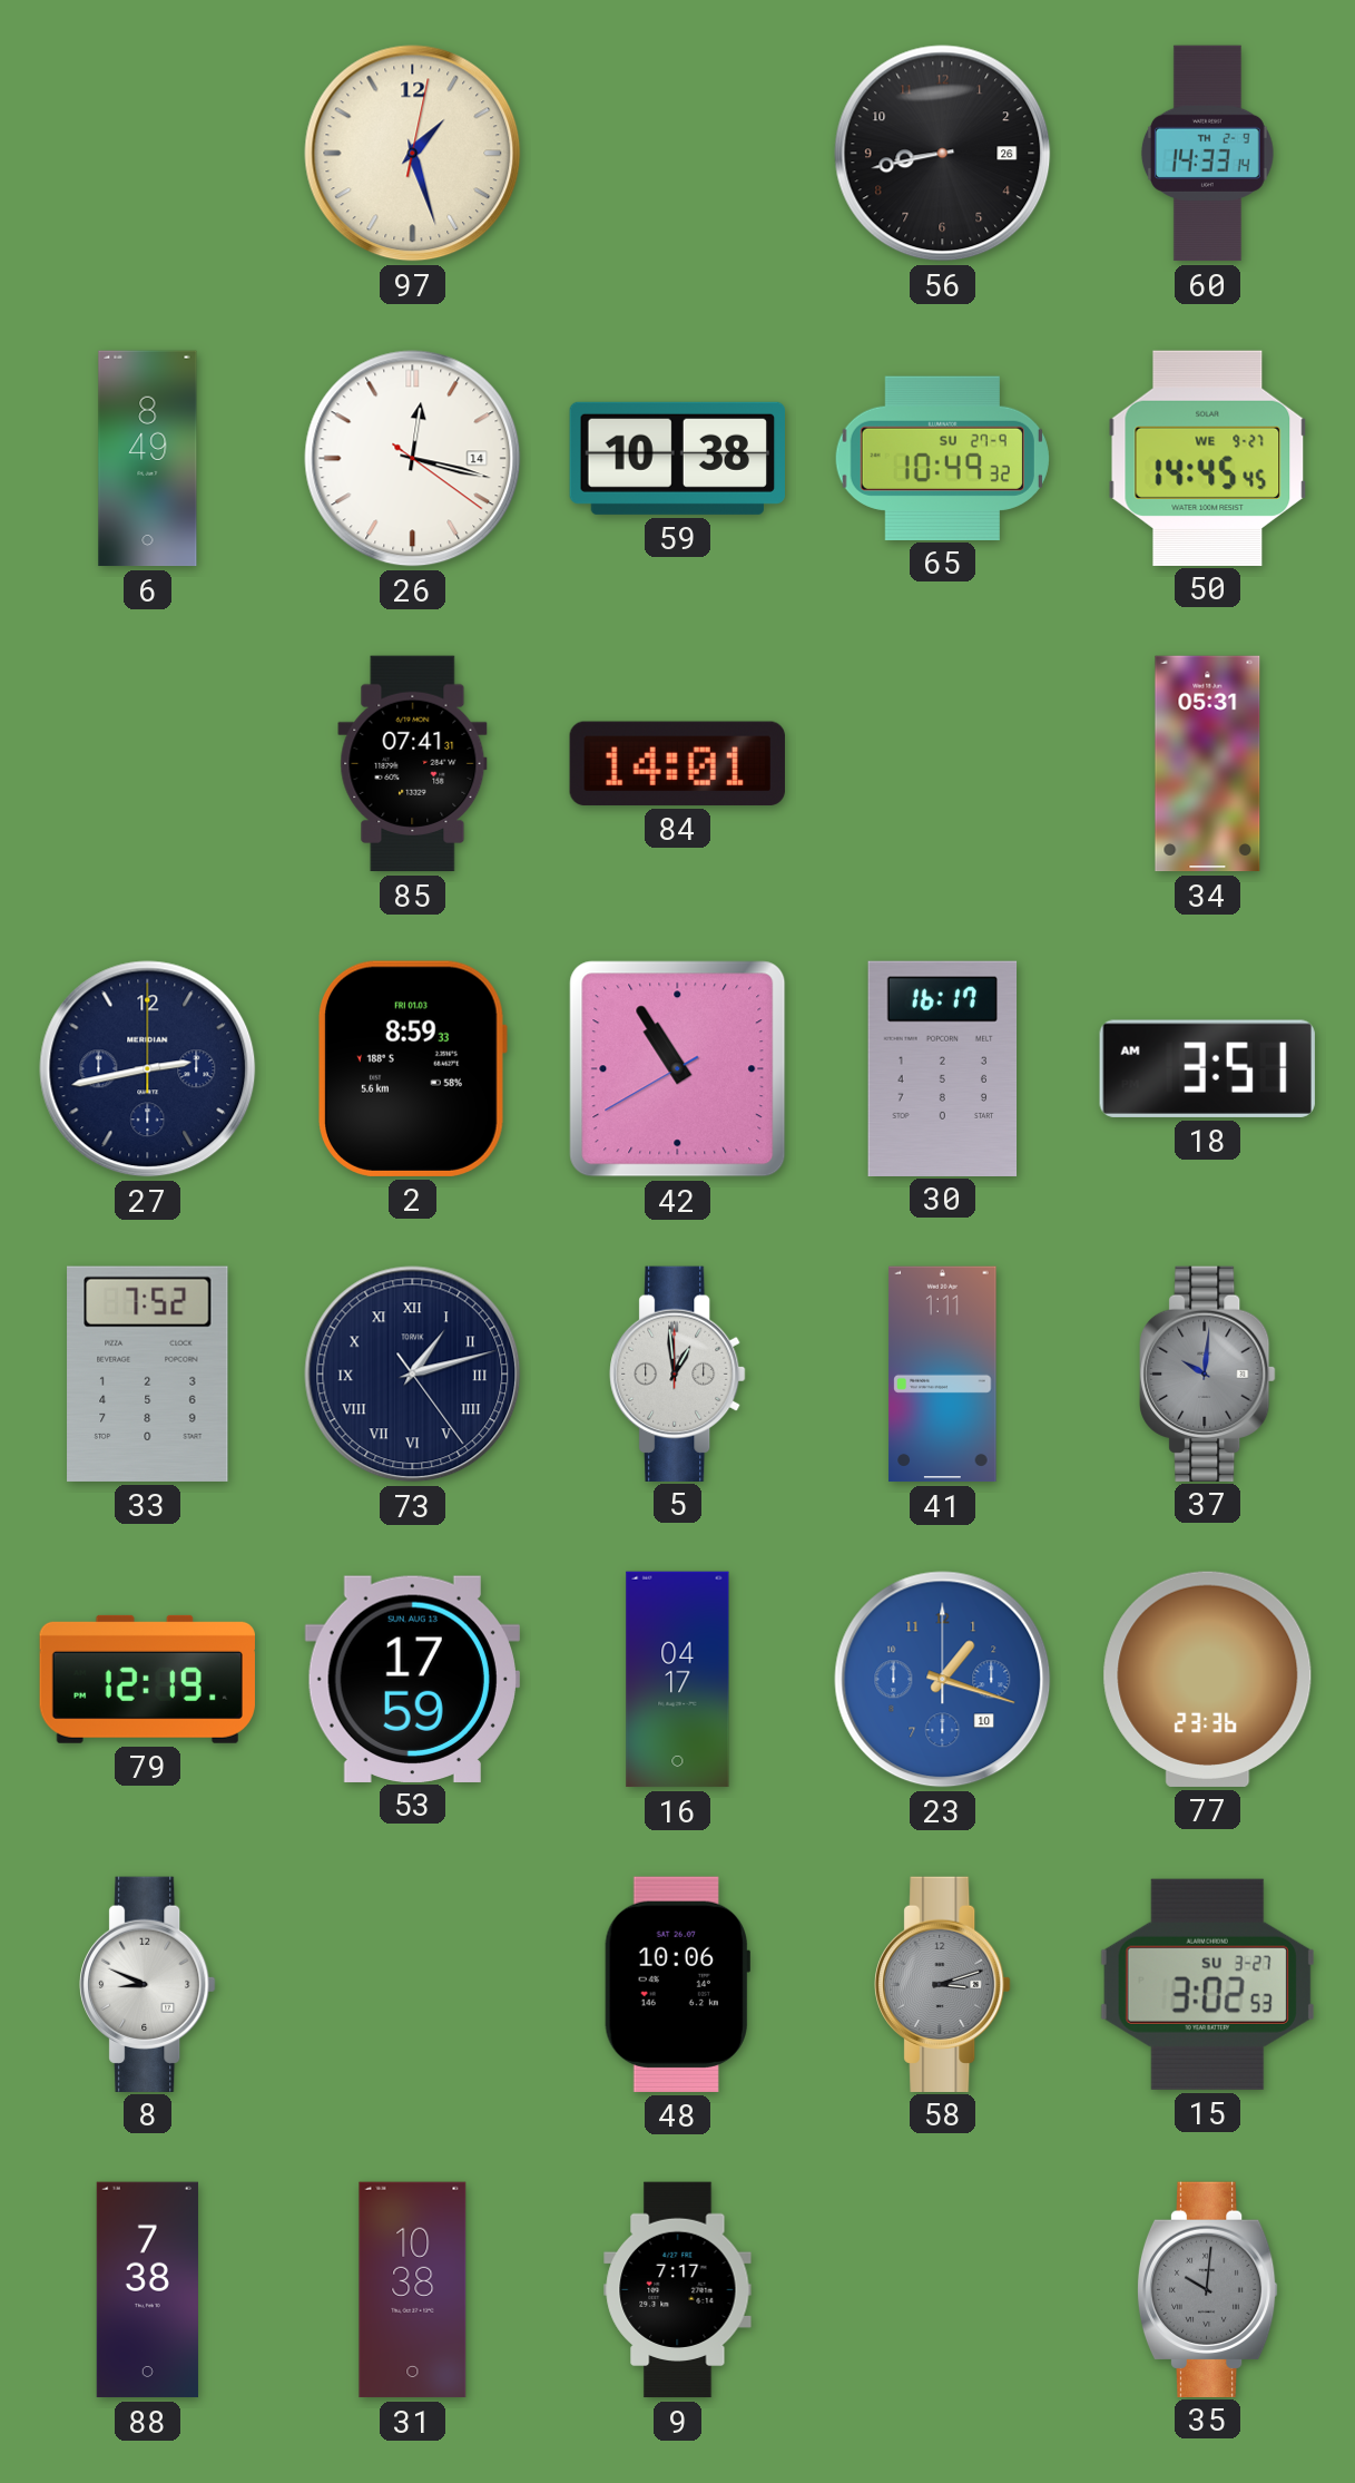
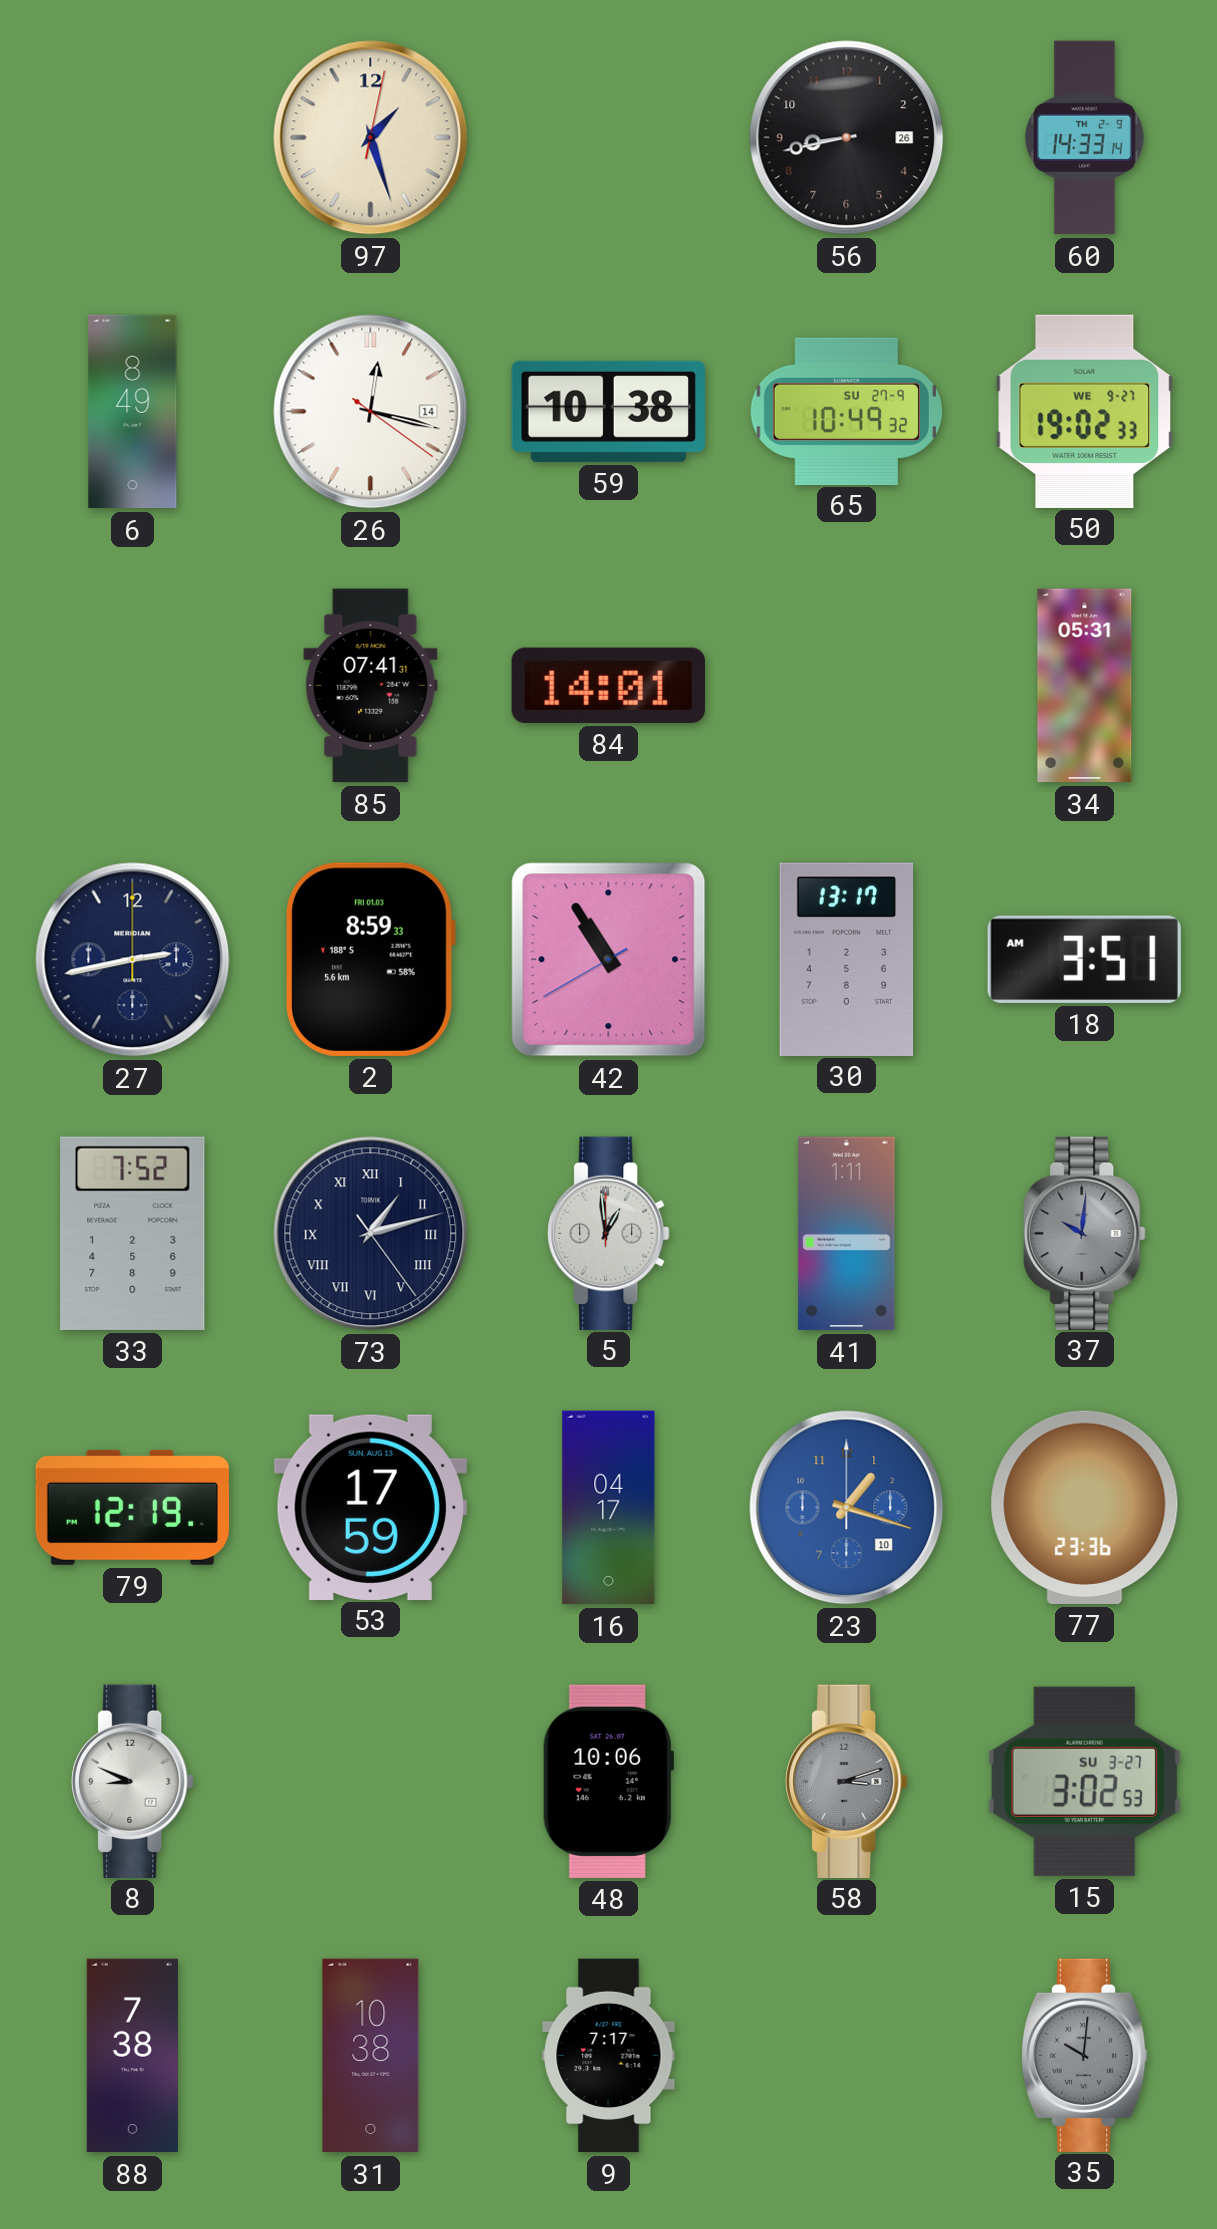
50: 14:45 -> 19:02
30: 16:17 -> 13:17
